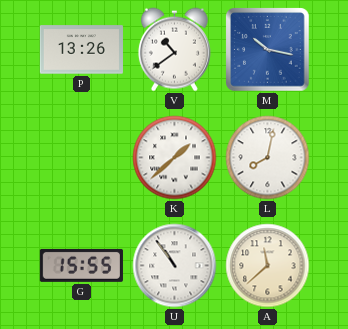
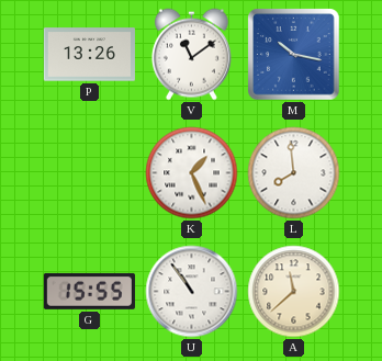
V: 10:39 -> 11:09
K: 1:38 -> 1:26
L: 8:02 -> 7:59
